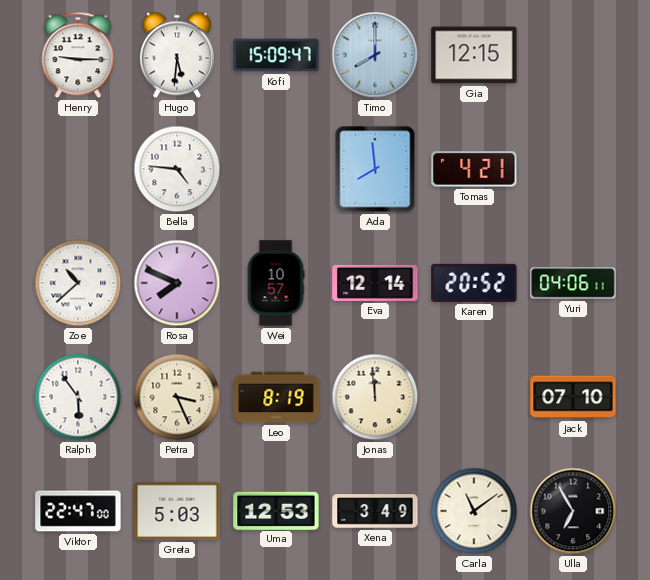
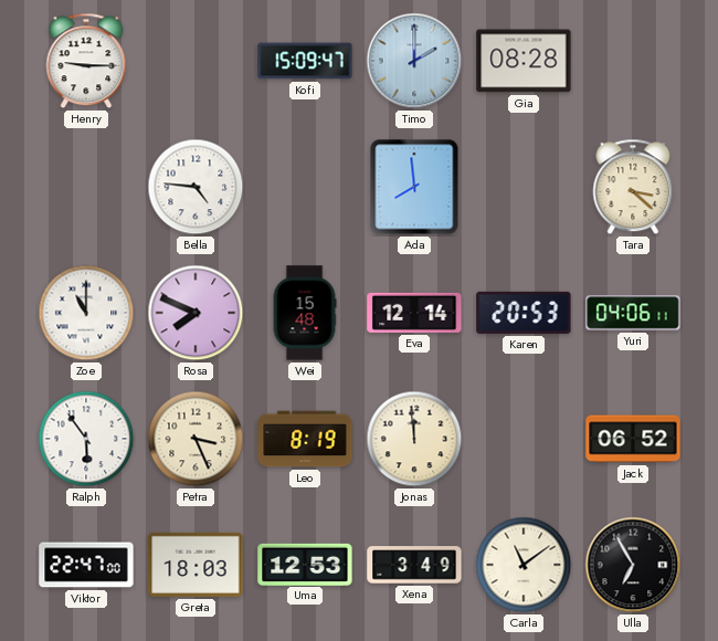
Hugo: 5:31 -> none
Timo: 8:00 -> 2:00
Gia: 12:15 -> 08:28
Tomas: 4:21 -> none
Tara: none -> 3:22
Zoe: 10:38 -> 11:00
Wei: 10:57 -> 15:48
Karen: 20:52 -> 20:53
Jack: 07:10 -> 06:52
Greta: 5:03 -> 18:03
